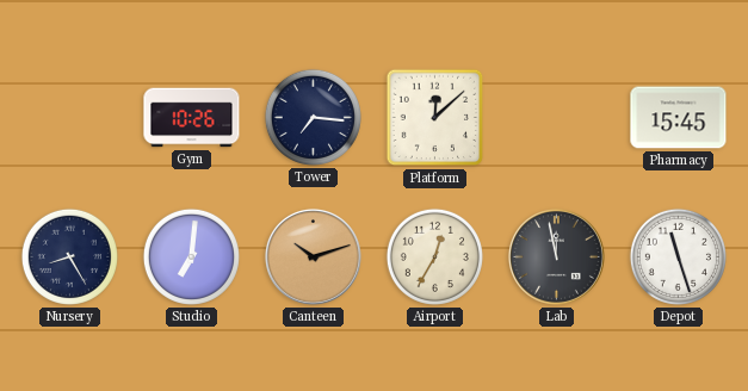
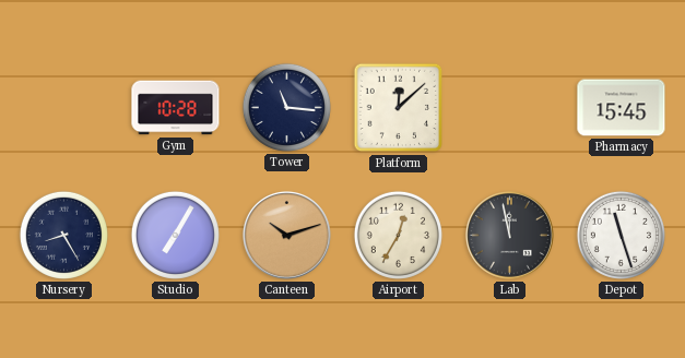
Gym: 10:26 -> 10:28
Tower: 7:16 -> 11:16
Studio: 7:01 -> 7:05
